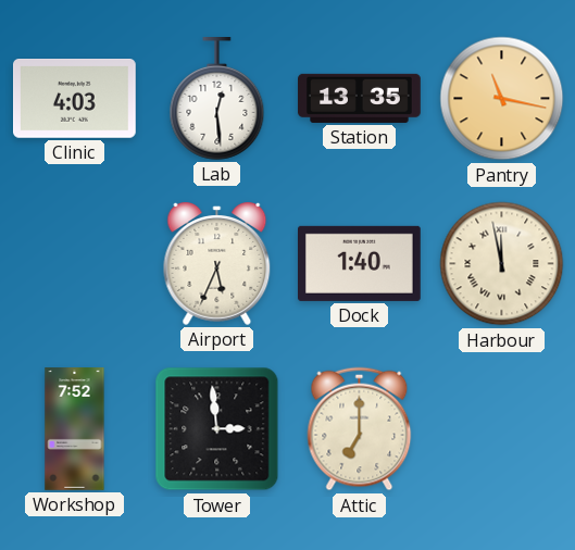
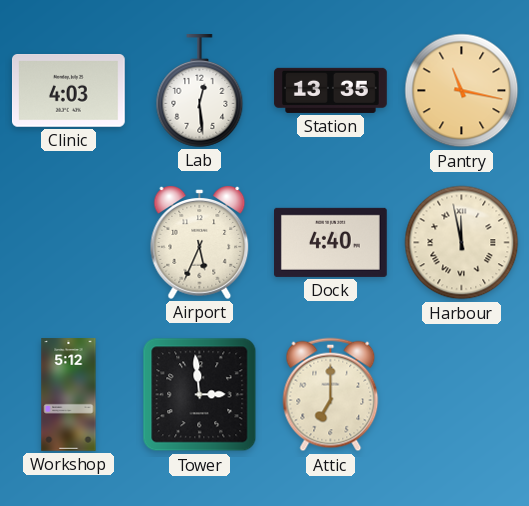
Dock: 1:40 -> 4:40
Workshop: 7:52 -> 5:12
